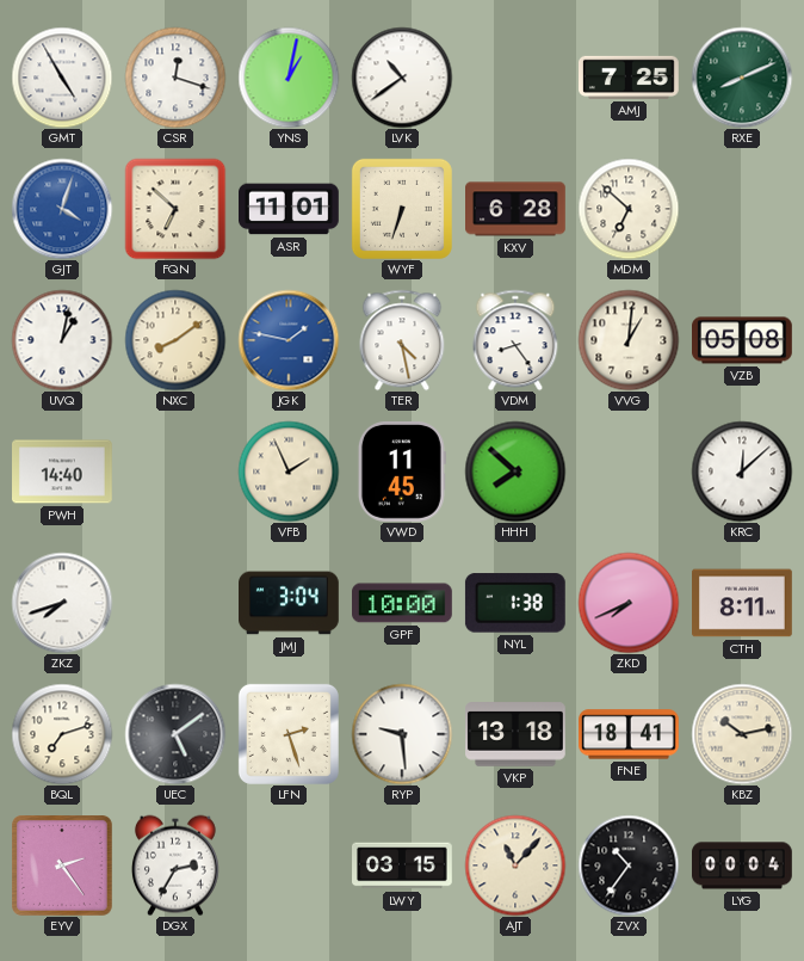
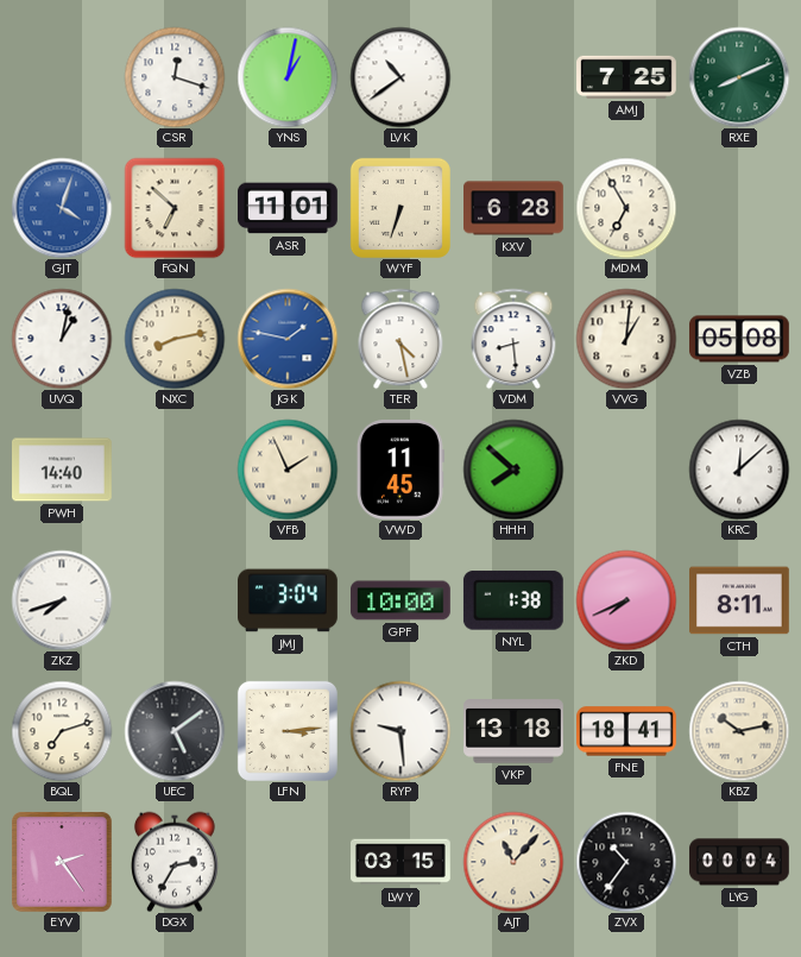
GMT: 4:55 -> none
MDM: 6:52 -> 6:55
NXC: 8:09 -> 8:13
VDM: 8:24 -> 8:29
LFN: 2:27 -> 3:14
